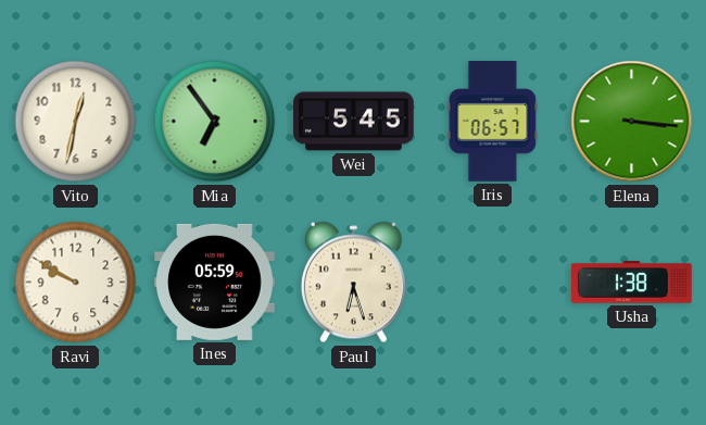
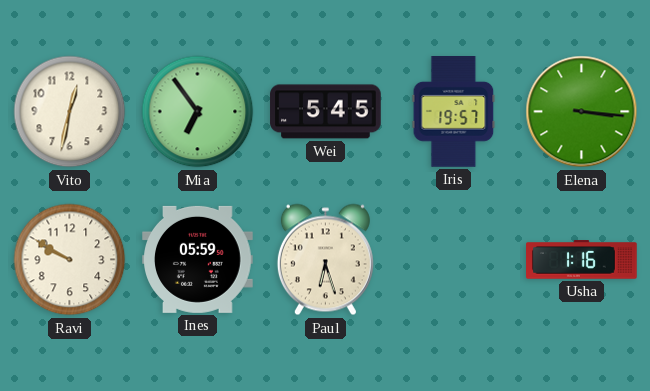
Iris: 06:57 -> 19:57
Usha: 1:38 -> 1:16
